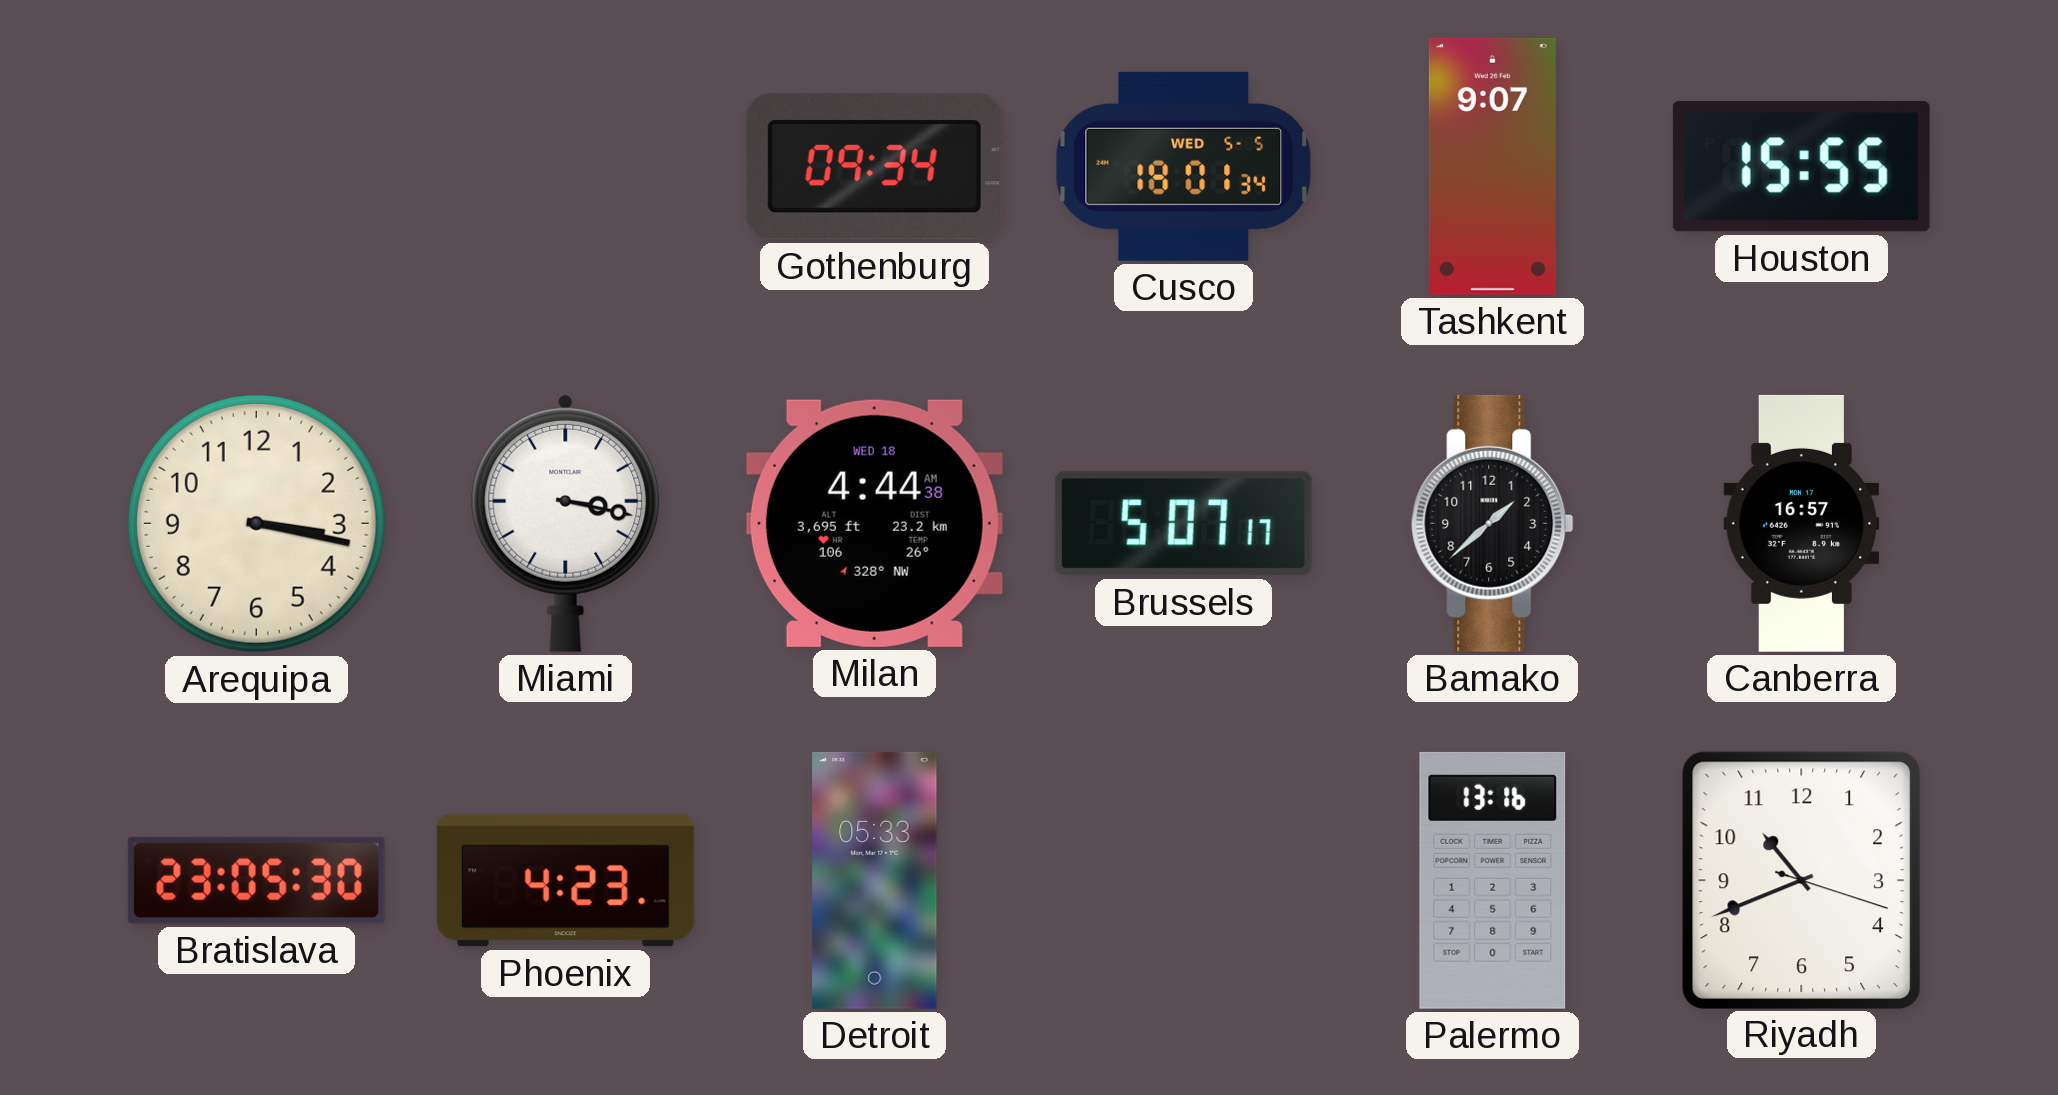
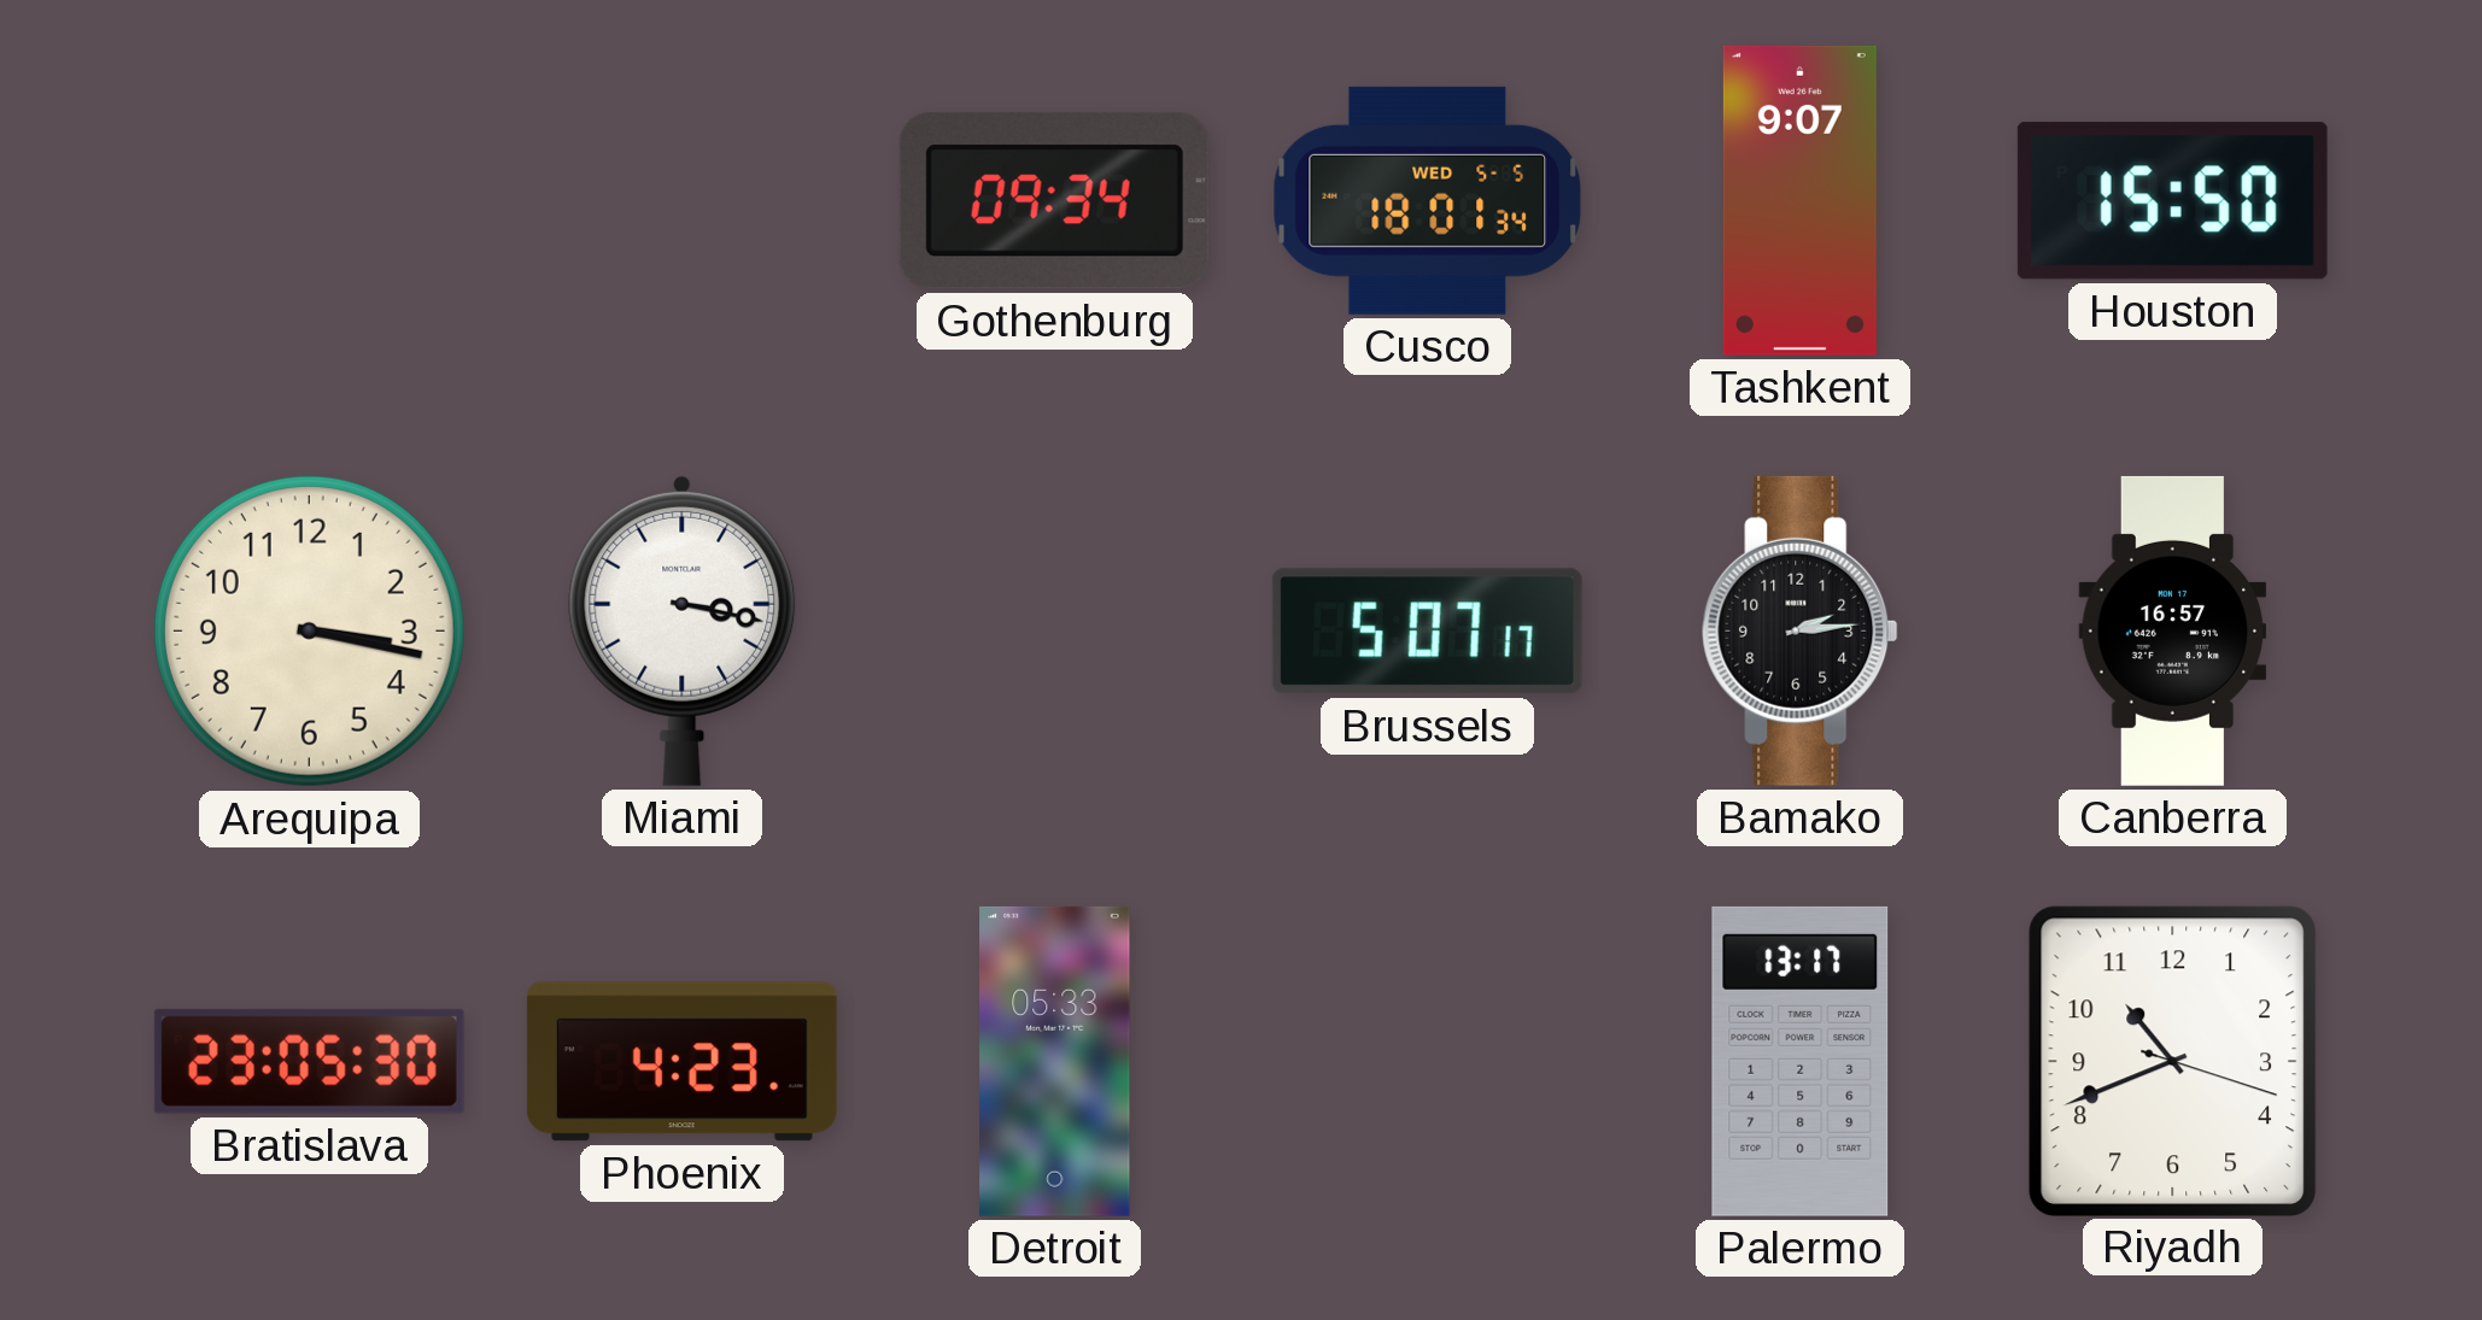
Houston: 15:55 -> 15:50
Milan: 4:44 -> none
Bamako: 1:38 -> 2:14
Palermo: 13:16 -> 13:17
